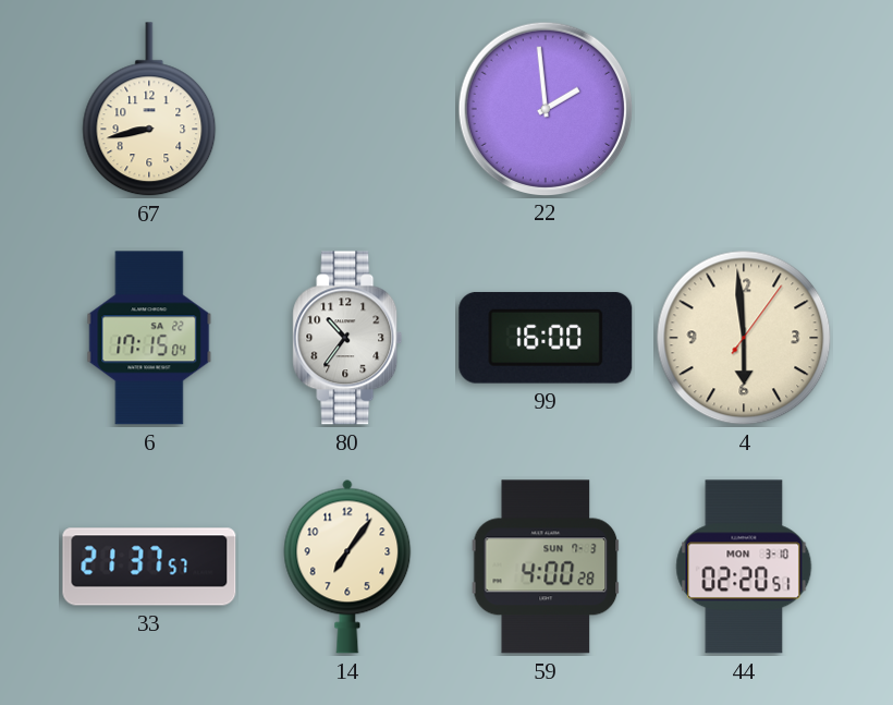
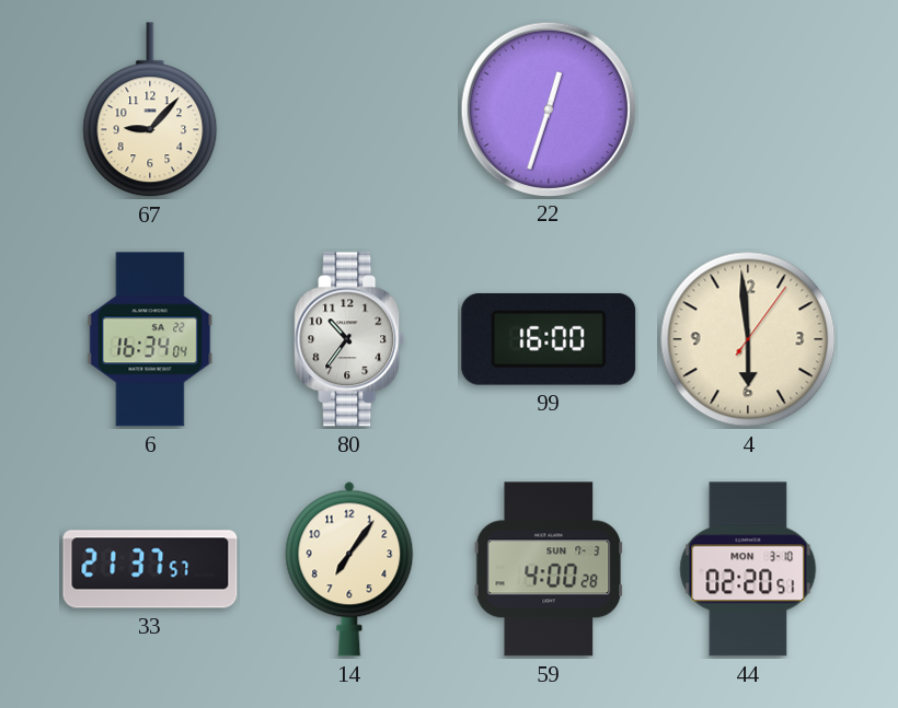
67: 8:43 -> 9:07
22: 1:59 -> 12:33
6: 17:15 -> 16:34
